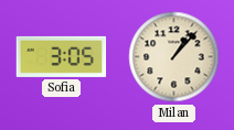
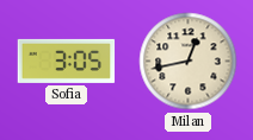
Milan: 1:07 -> 12:43
